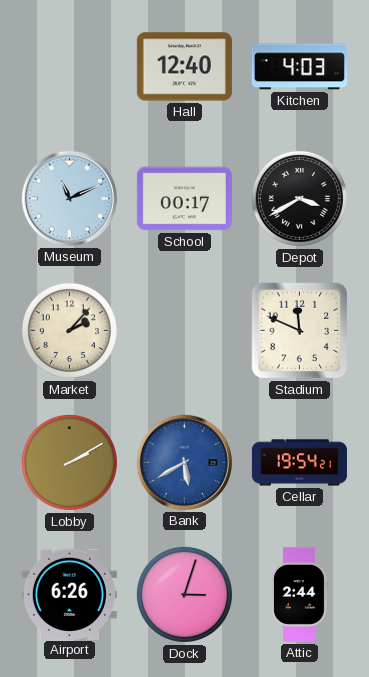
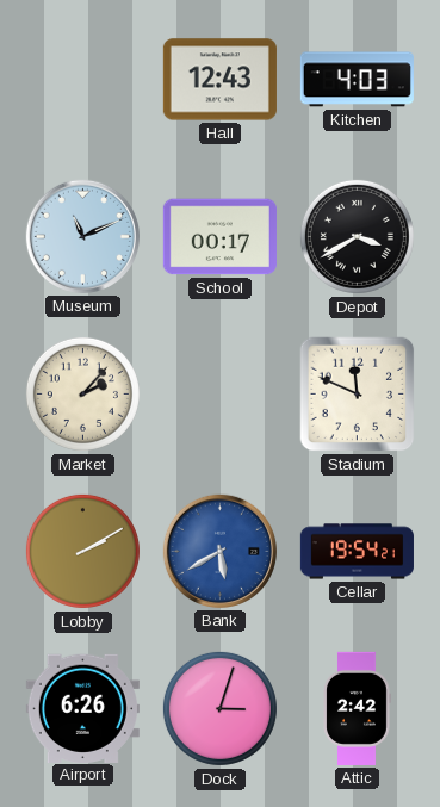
Hall: 12:40 -> 12:43
Attic: 2:44 -> 2:42
